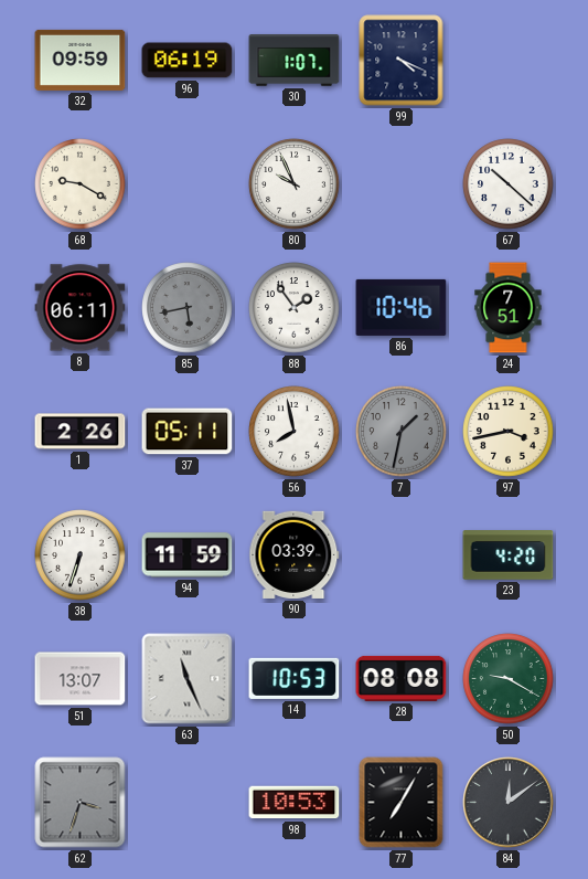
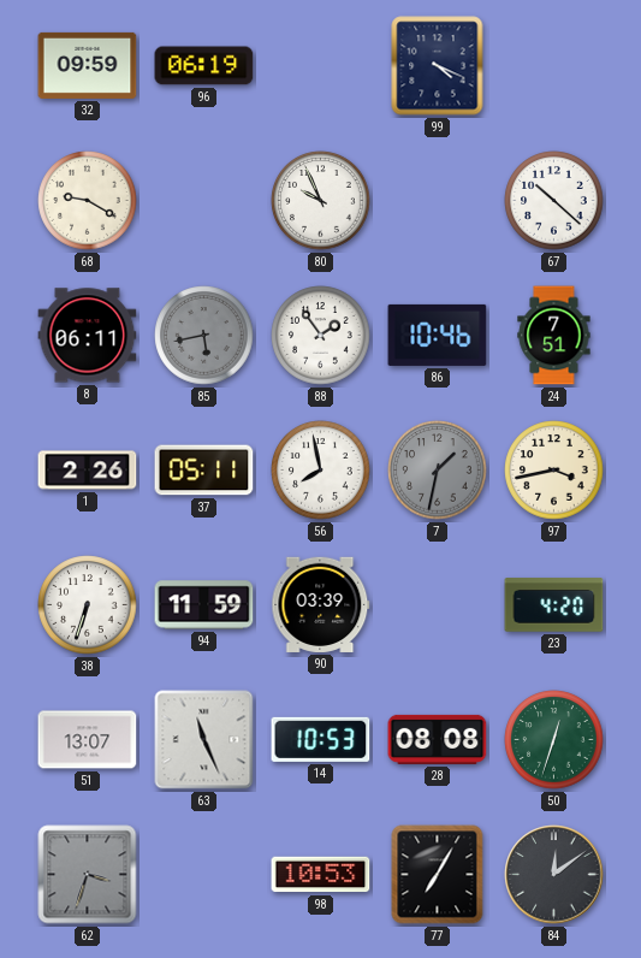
30: 1:07 -> none
50: 9:20 -> 12:33
